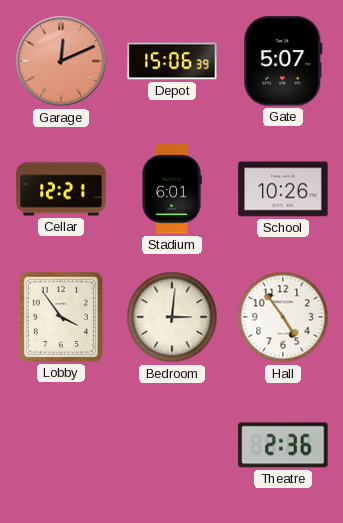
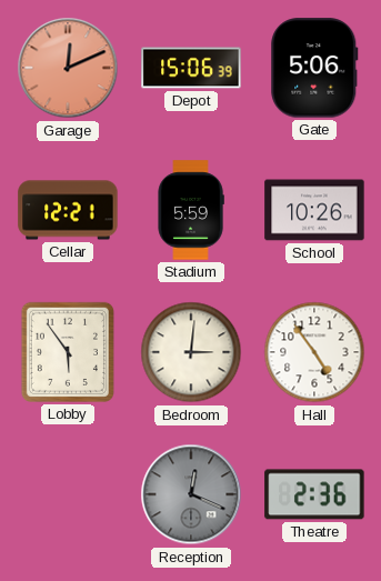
Gate: 5:07 -> 5:06
Stadium: 6:01 -> 5:59
Lobby: 3:54 -> 5:54
Reception: none -> 12:19
